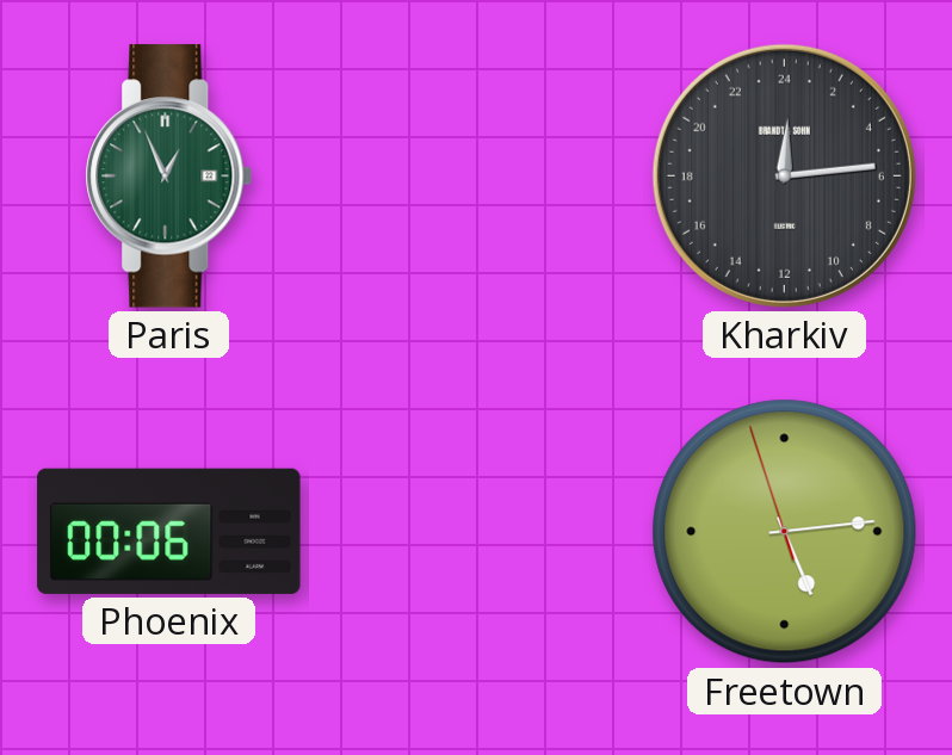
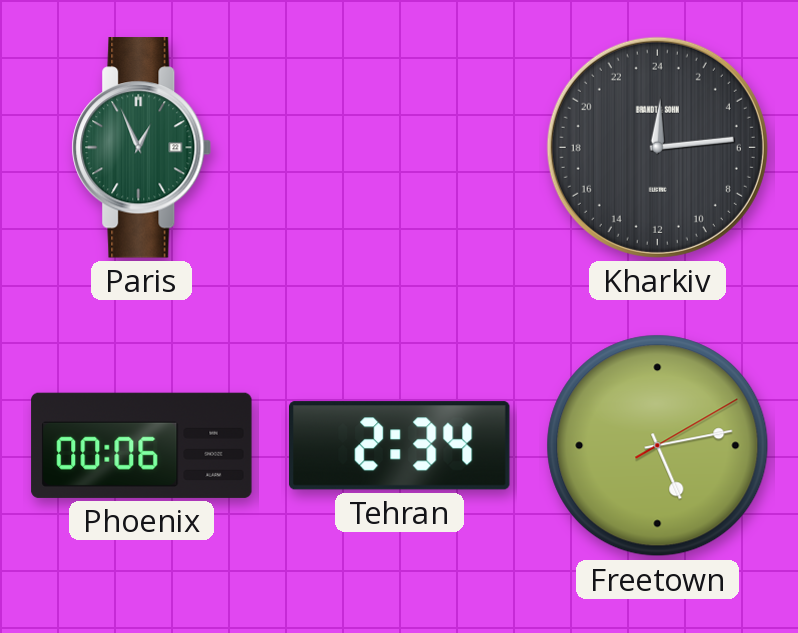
Tehran: none -> 2:34
Freetown: 5:13:57 -> 5:13:10
